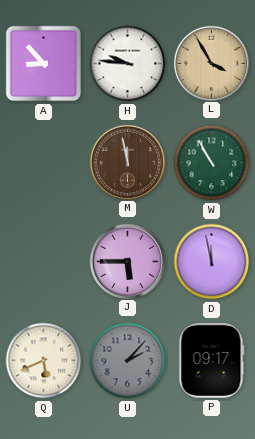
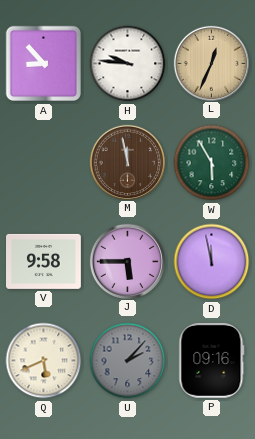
L: 3:55 -> 12:34
W: 10:55 -> 5:55
V: none -> 9:58
P: 09:17 -> 09:16
